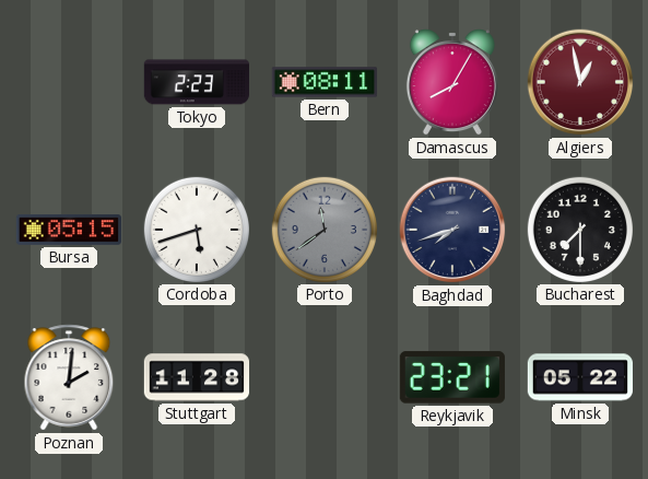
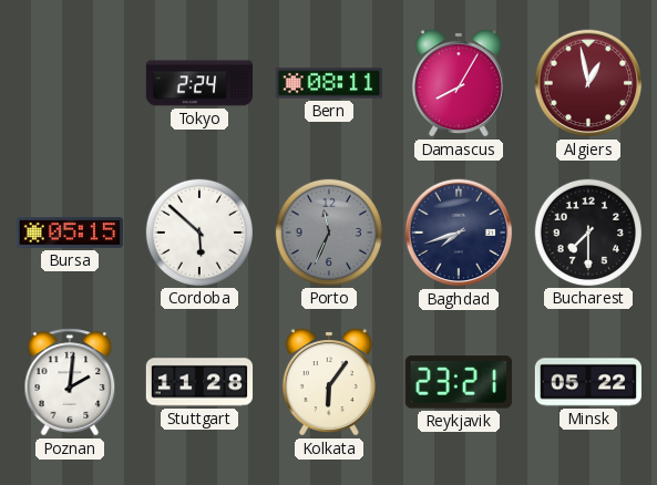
Tokyo: 2:23 -> 2:24
Cordoba: 5:42 -> 5:52
Porto: 11:39 -> 11:34
Kolkata: none -> 6:06
